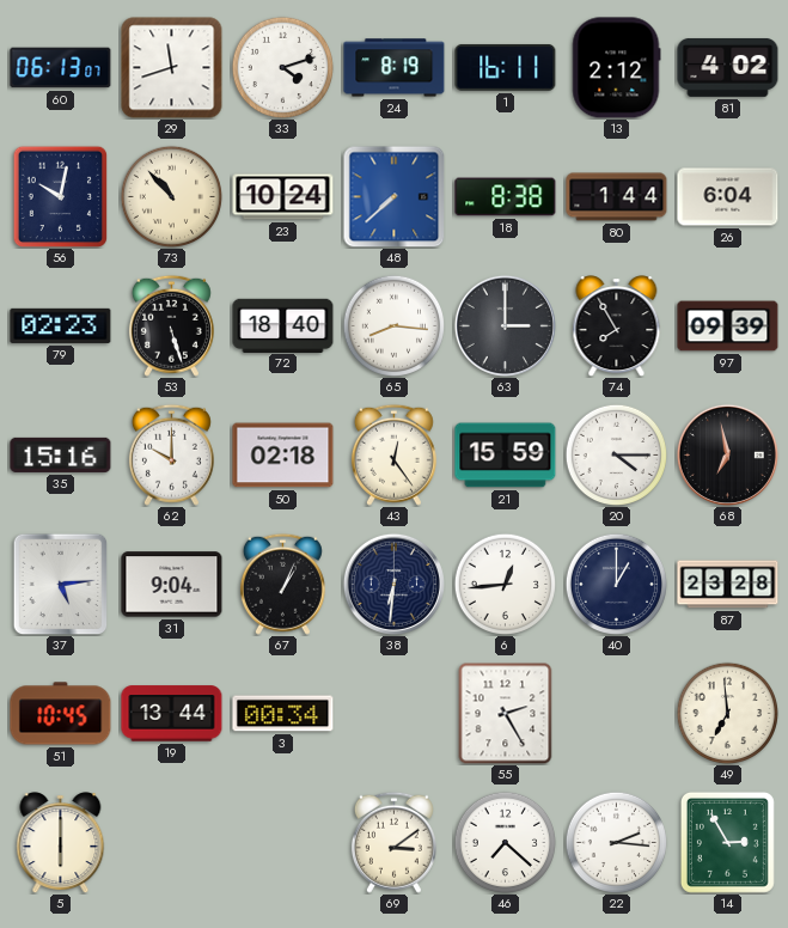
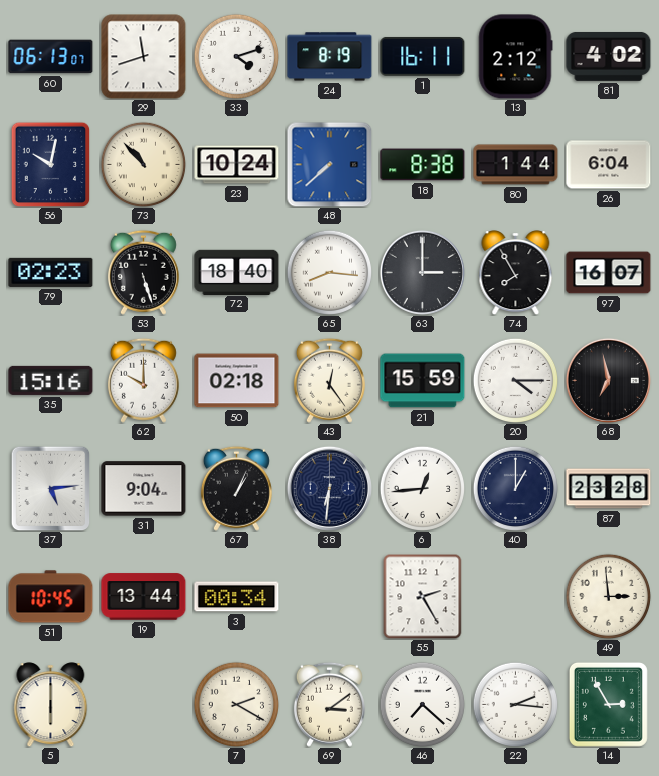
97: 09:39 -> 16:07
49: 6:59 -> 2:59
7: none -> 2:20
